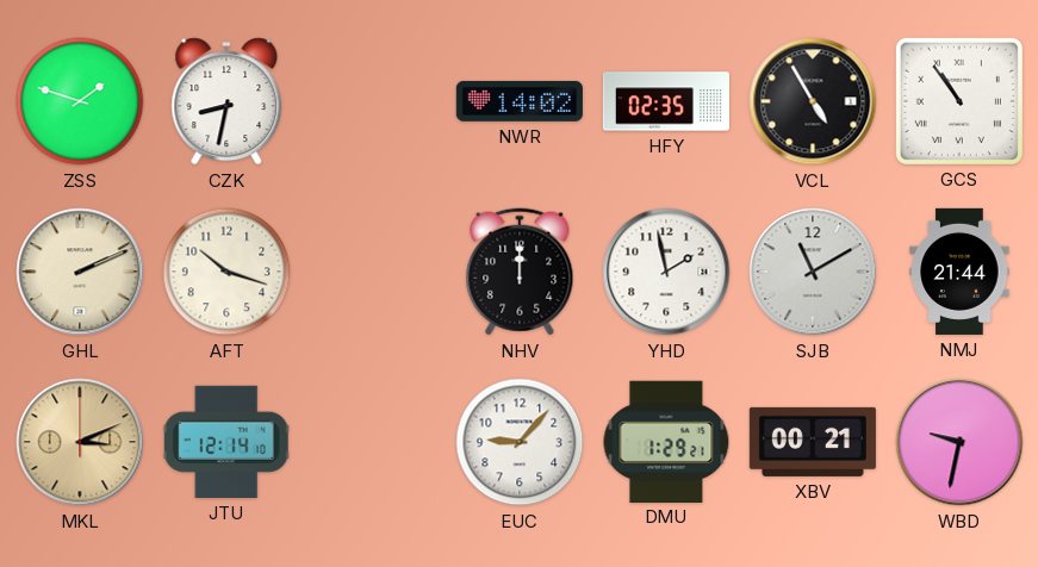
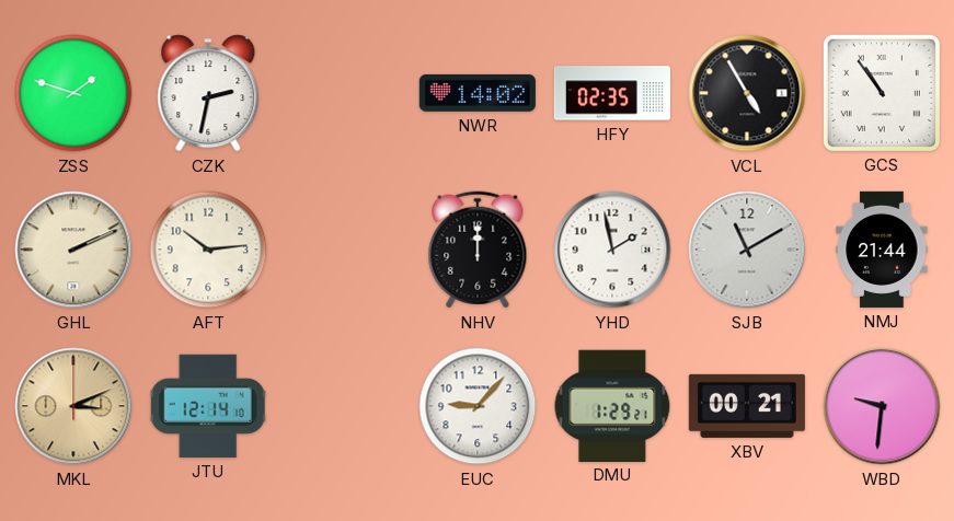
CZK: 8:32 -> 2:32
AFT: 10:18 -> 10:14
WBD: 9:32 -> 9:31
